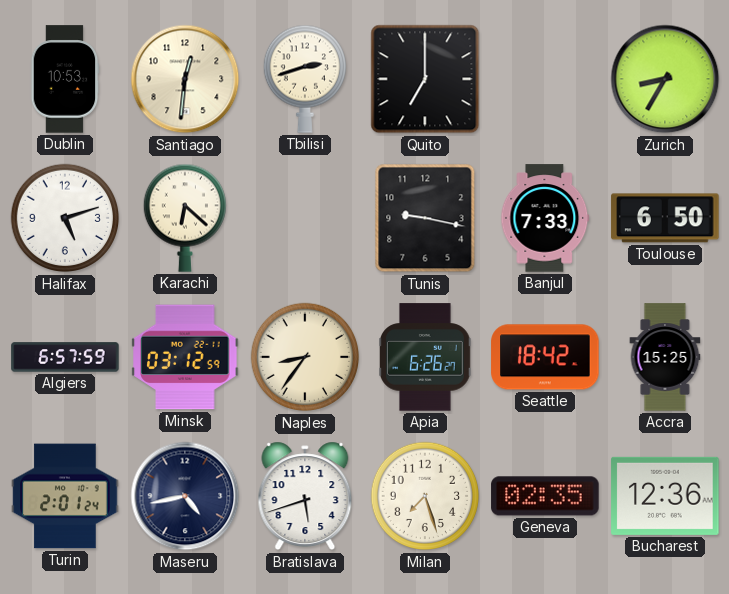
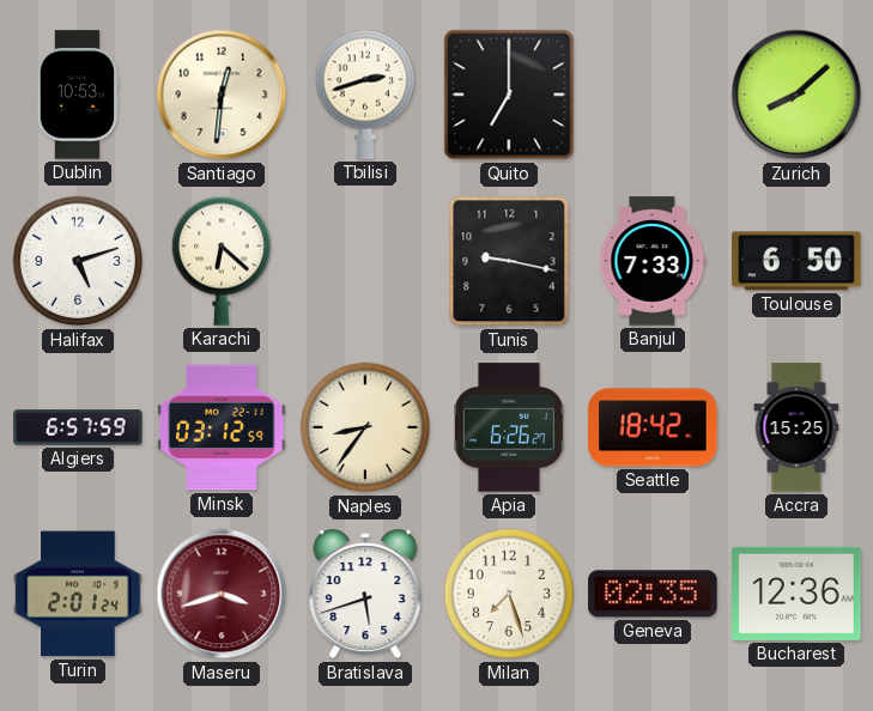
Zurich: 8:35 -> 8:08
Maseru: 4:43 -> 3:42
Maseru dial: navy -> burgundy
